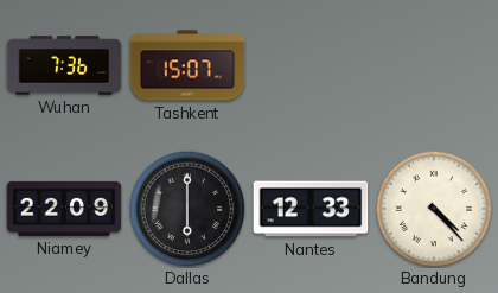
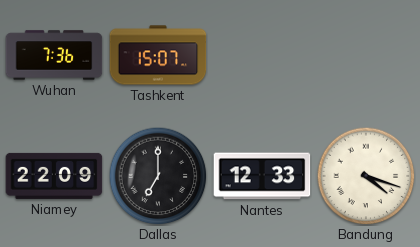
Dallas: 6:00 -> 7:00
Bandung: 4:23 -> 4:18
